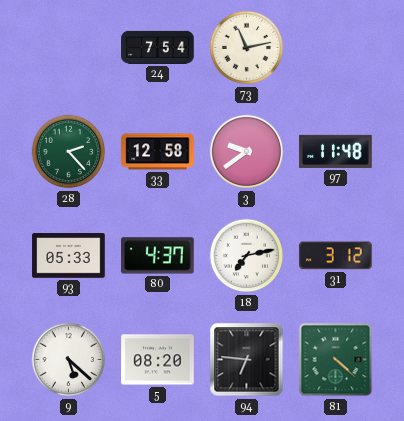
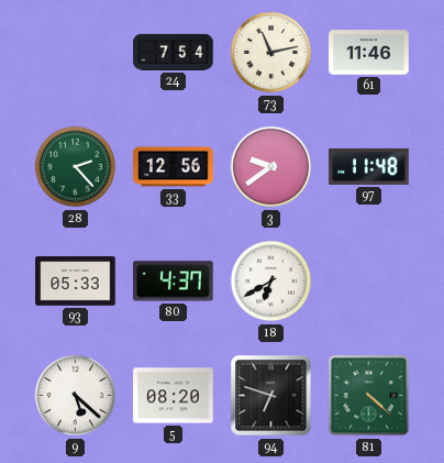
61: none -> 11:46
33: 12:58 -> 12:56
18: 7:13 -> 6:40
31: 3:12 -> none
94: 6:46 -> 6:48
